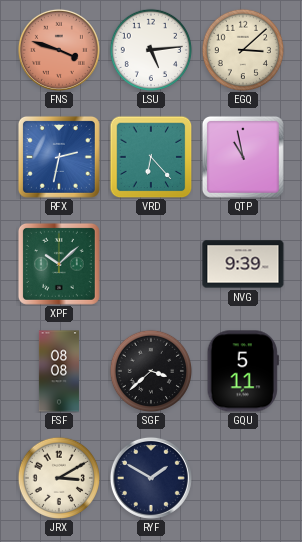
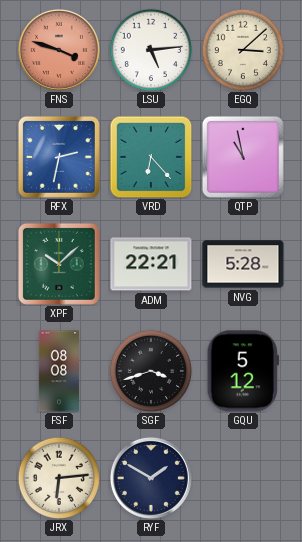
ADM: none -> 22:21
NVG: 9:39 -> 5:28
SGF: 3:38 -> 3:42
GQU: 5:11 -> 5:12
JRX: 3:10 -> 6:14
